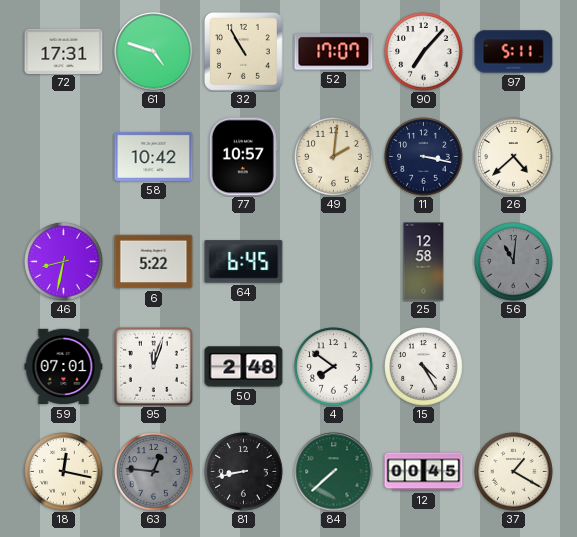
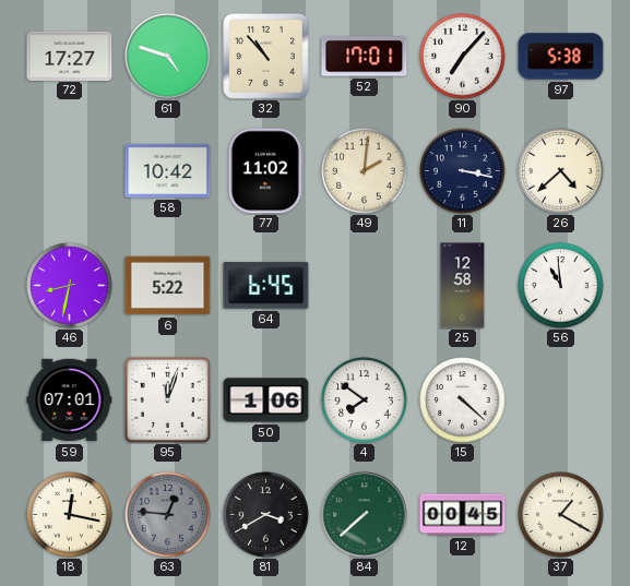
72: 17:31 -> 17:27
32: 10:55 -> 10:53
52: 17:07 -> 17:01
97: 5:11 -> 5:38
77: 10:57 -> 11:02
56: 11:01 -> 10:59
56 dial: grey -> white
50: 2:48 -> 1:06
15: 4:25 -> 4:22
81: 8:43 -> 3:40
